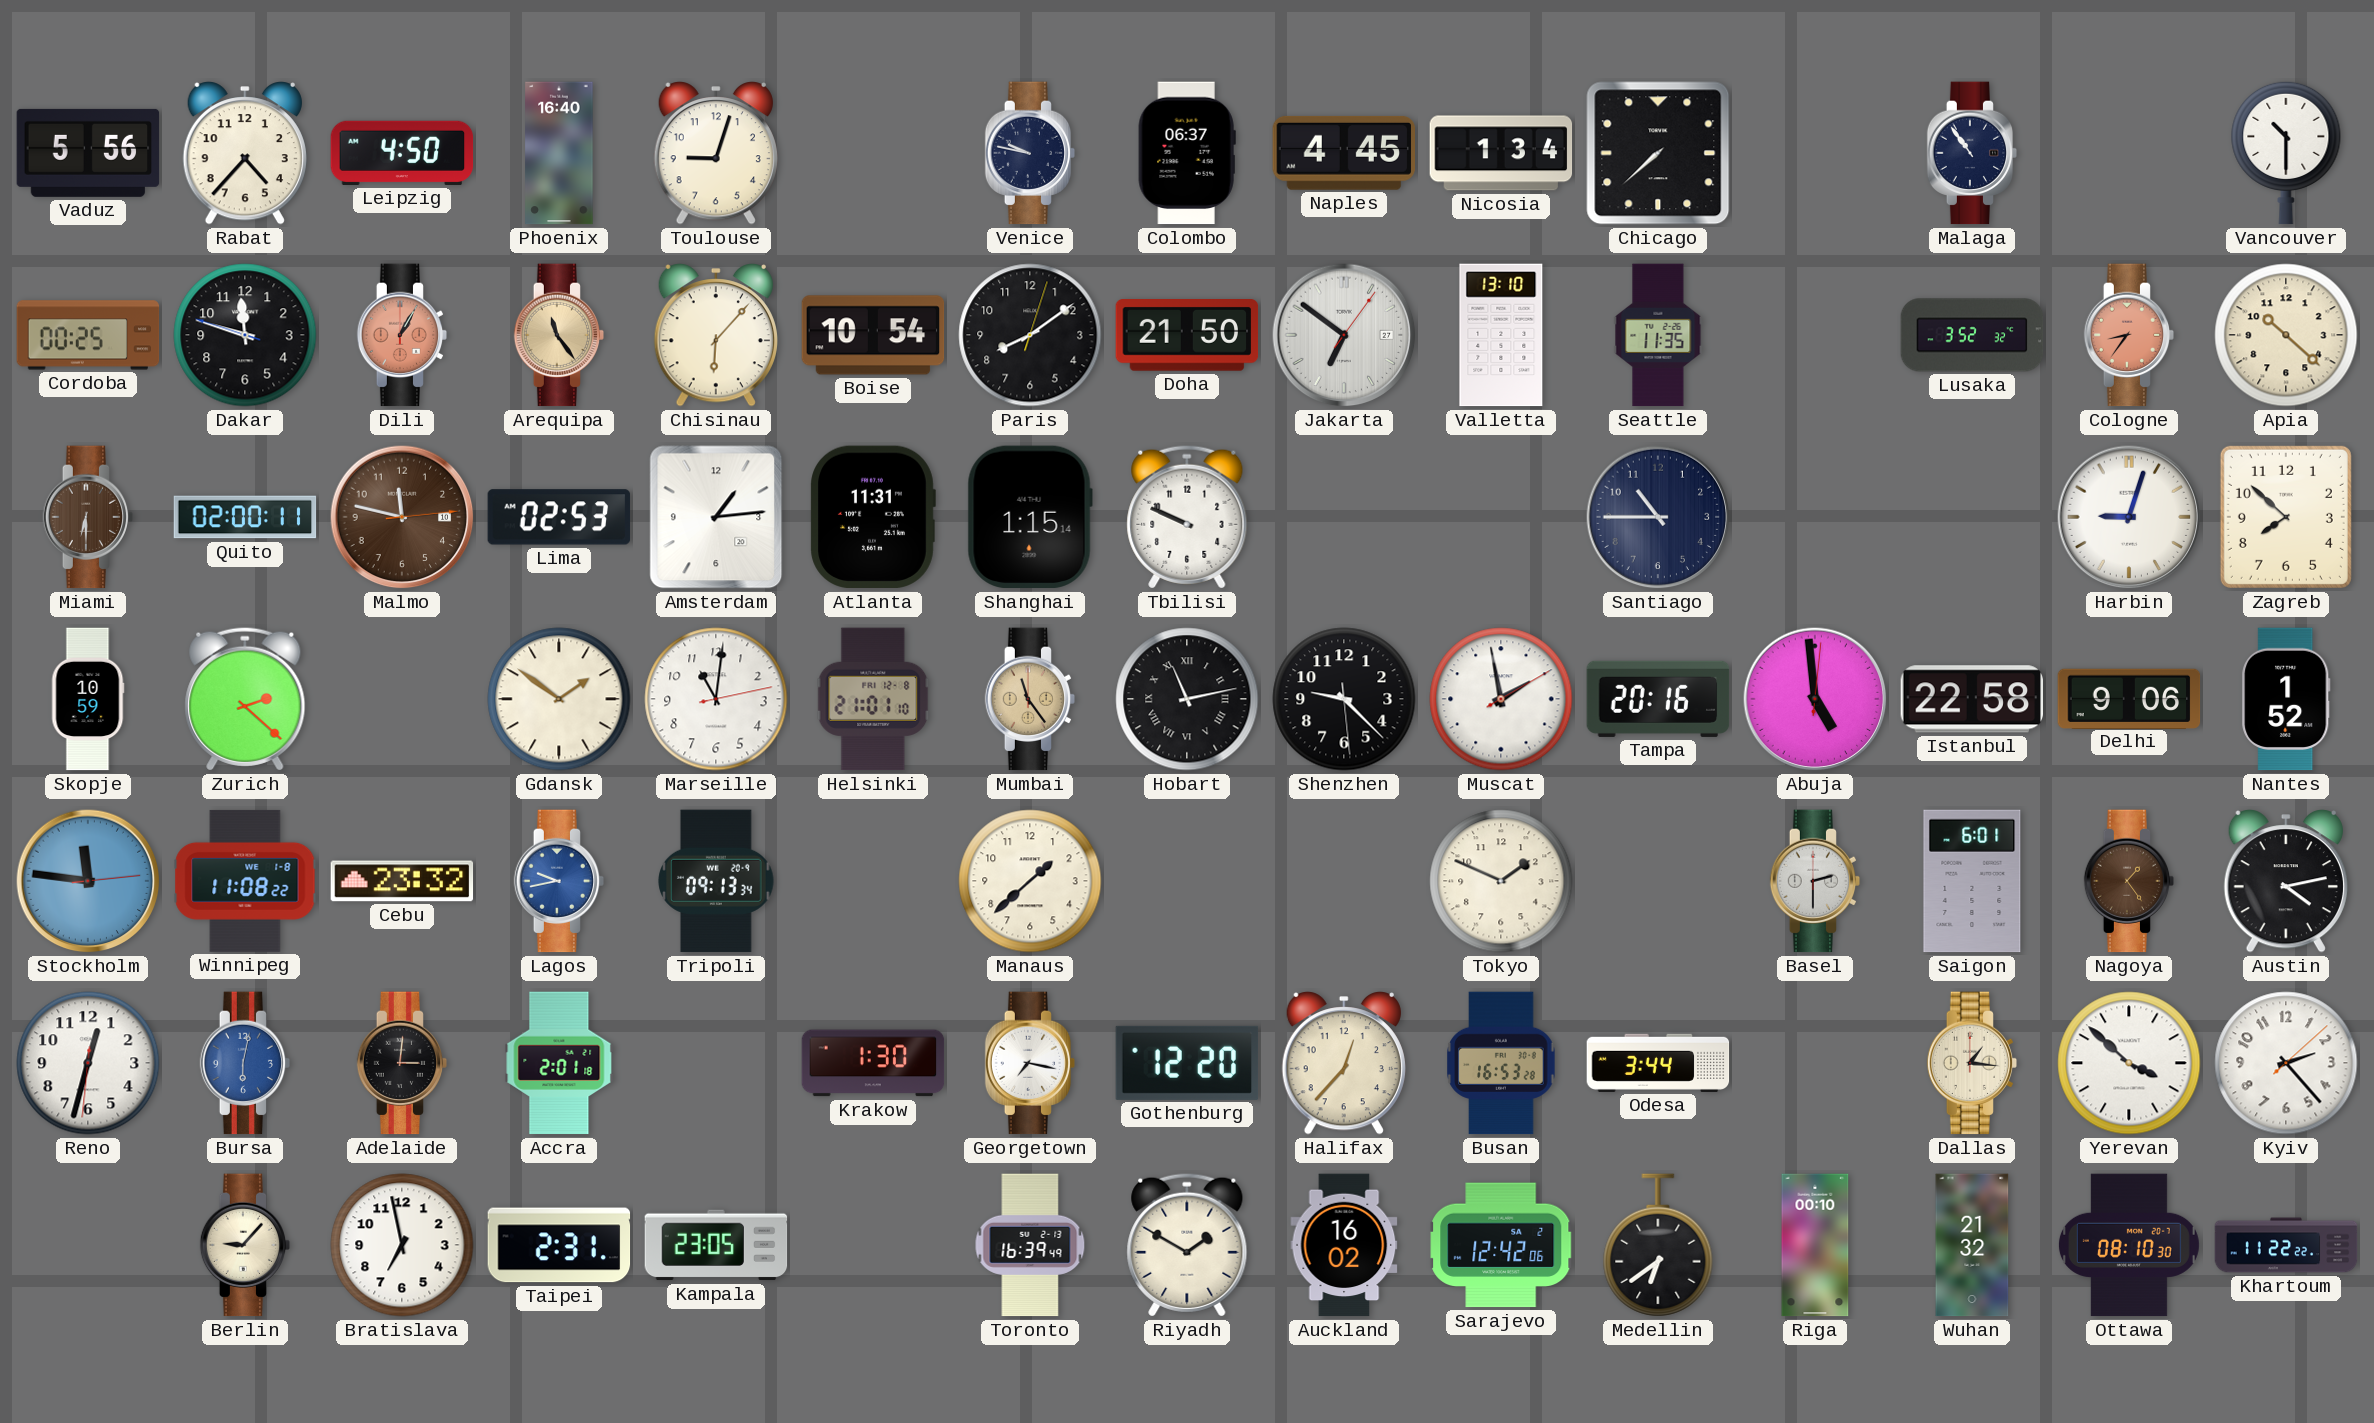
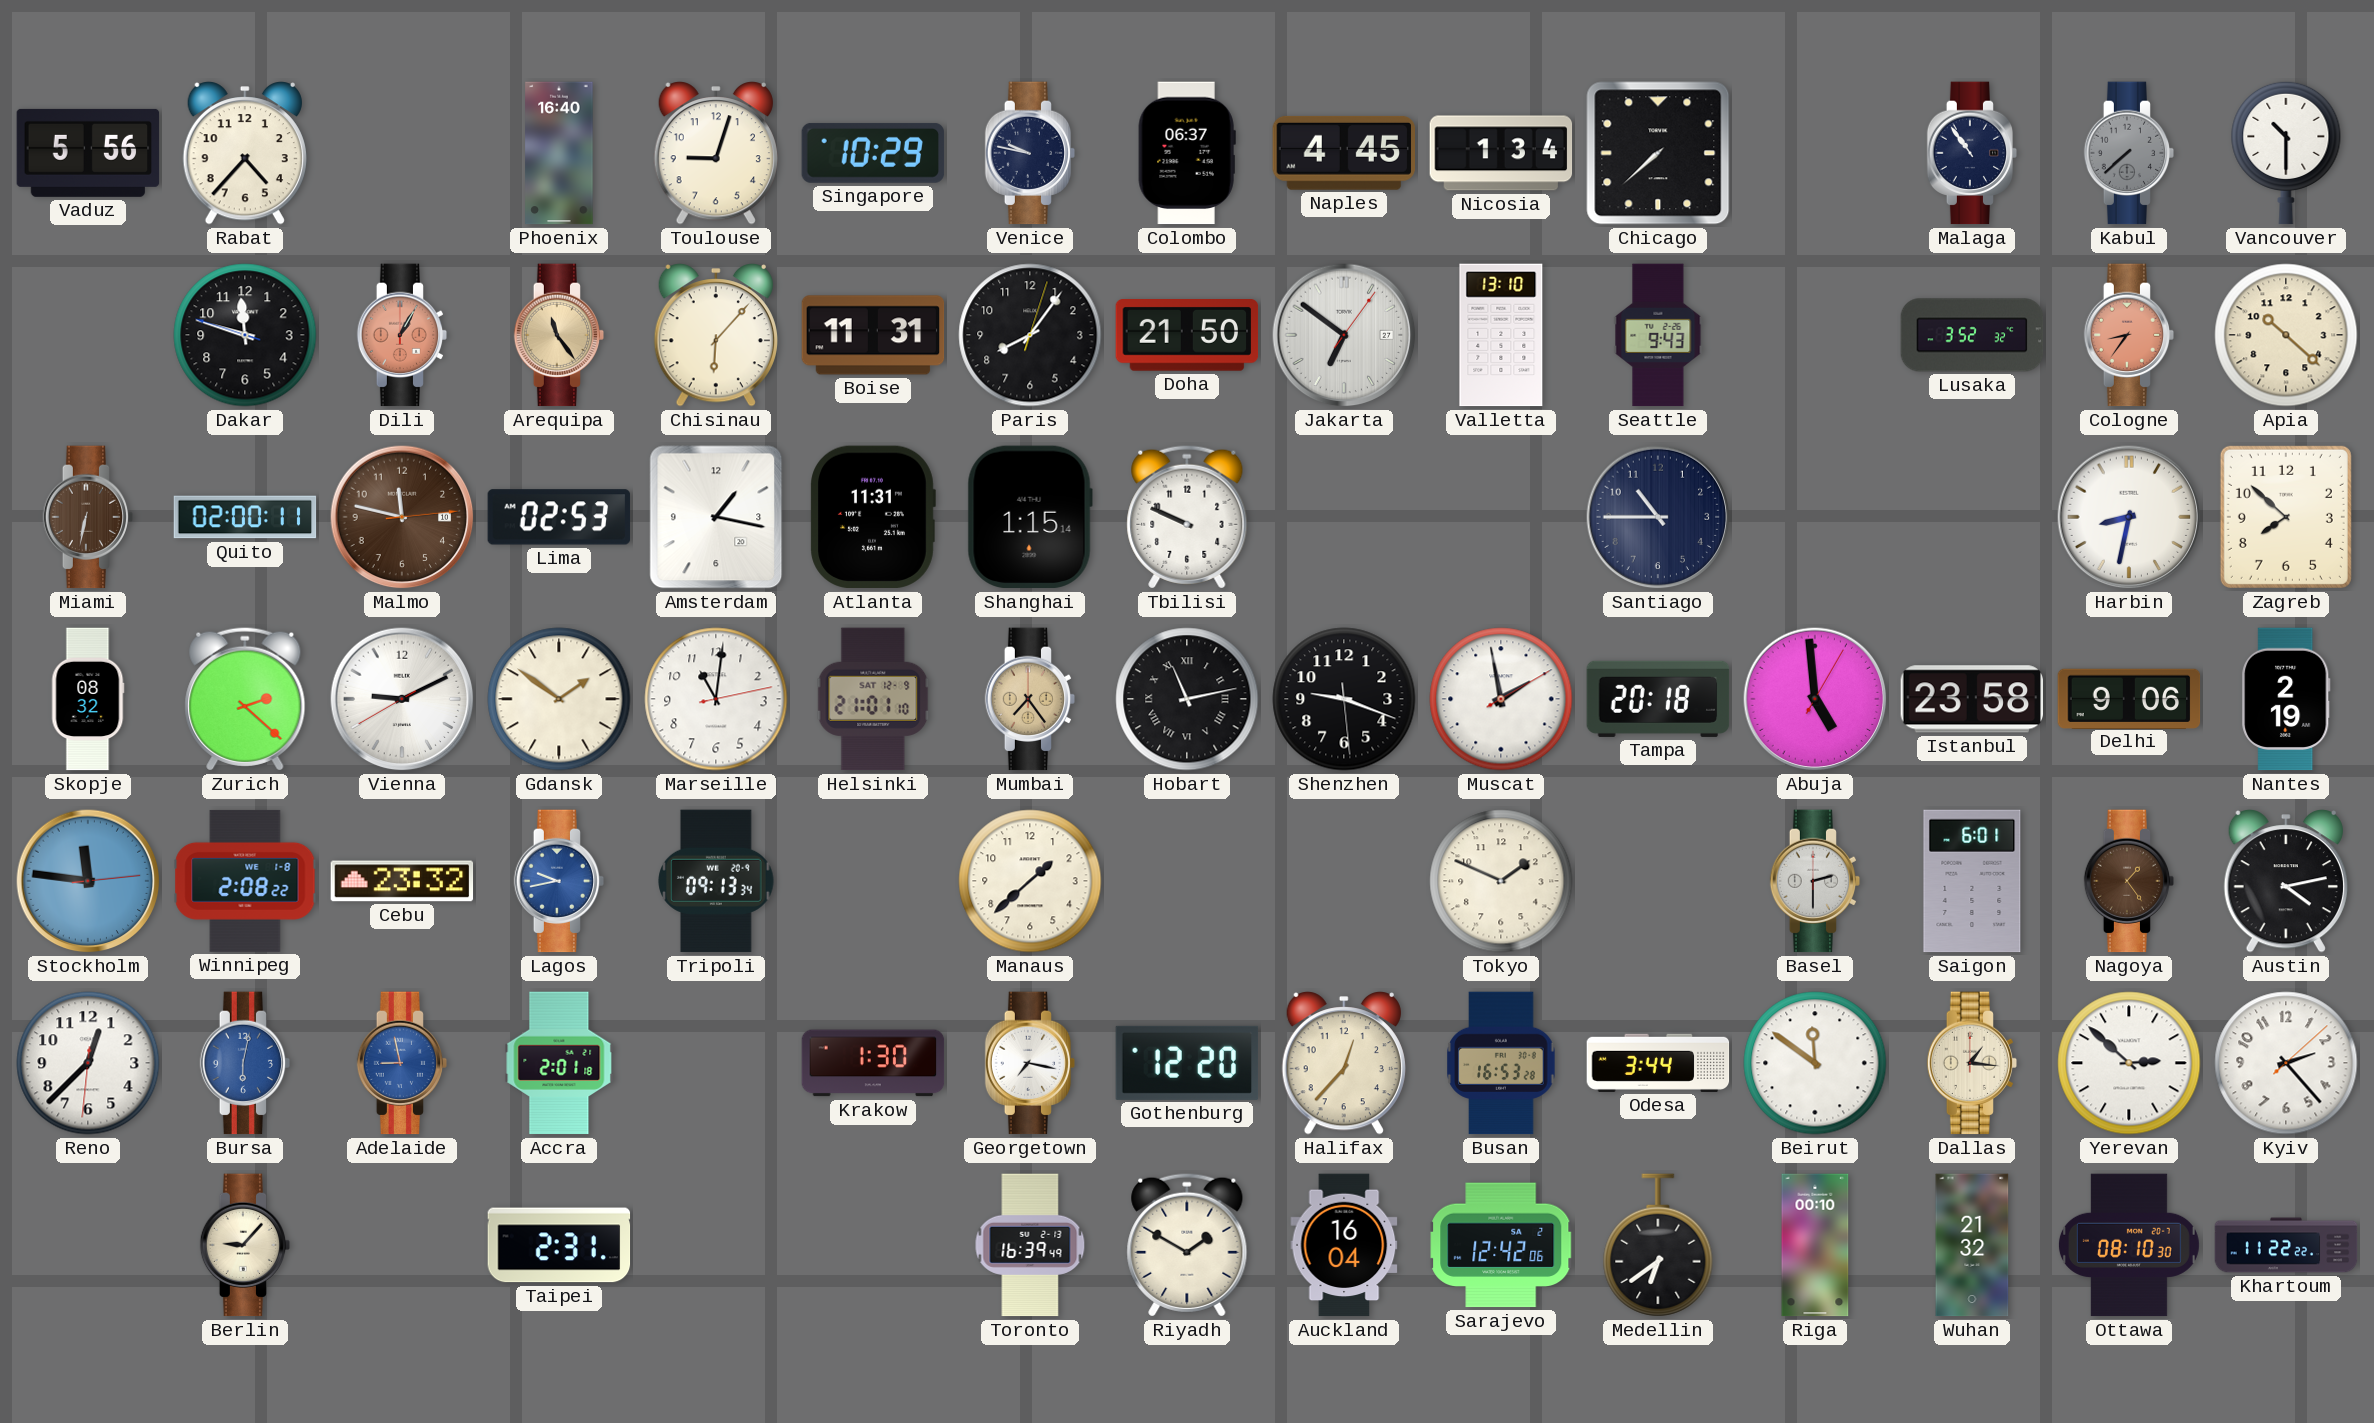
Leipzig: 4:50 -> none
Singapore: none -> 10:29
Kabul: none -> 7:38
Cordoba: 00:25 -> none
Boise: 10:54 -> 11:31
Paris: 8:09 -> 8:06
Seattle: 11:35 -> 9:43
Miami: 6:30 -> 6:32
Amsterdam: 1:14 -> 1:17
Harbin: 9:03 -> 8:32
Skopje: 10:59 -> 08:32
Vienna: none -> 9:10
Helsinki date: FRI 12-8 -> SAT 12-9
Mumbai: 11:24 -> 7:24
Shenzhen: 9:22 -> 9:18
Tampa: 20:16 -> 20:18
Abuja: 4:59:01 -> 4:59:05
Istanbul: 22:58 -> 23:58
Nantes: 1:52 -> 2:19
Winnipeg: 11:08 -> 2:08
Reno: 12:32 -> 12:37
Adelaide: 3:01 -> 8:58
Adelaide dial: black -> blue
Beirut: none -> 11:51
Yerevan: 3:52 -> 2:52
Bratislava: 6:58 -> none
Kampala: 23:05 -> none
Auckland: 16:02 -> 16:04
